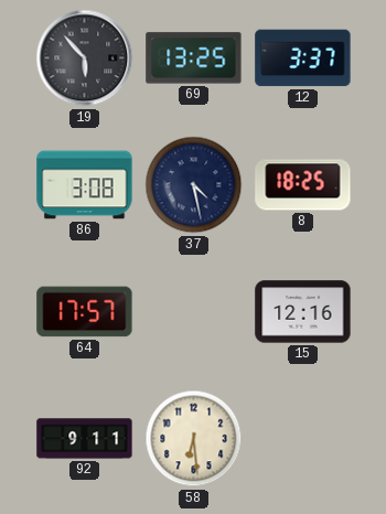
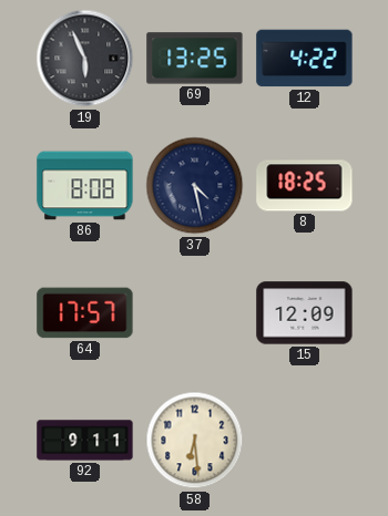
19: 5:53 -> 5:56
12: 3:37 -> 4:22
86: 3:08 -> 8:08
15: 12:16 -> 12:09
